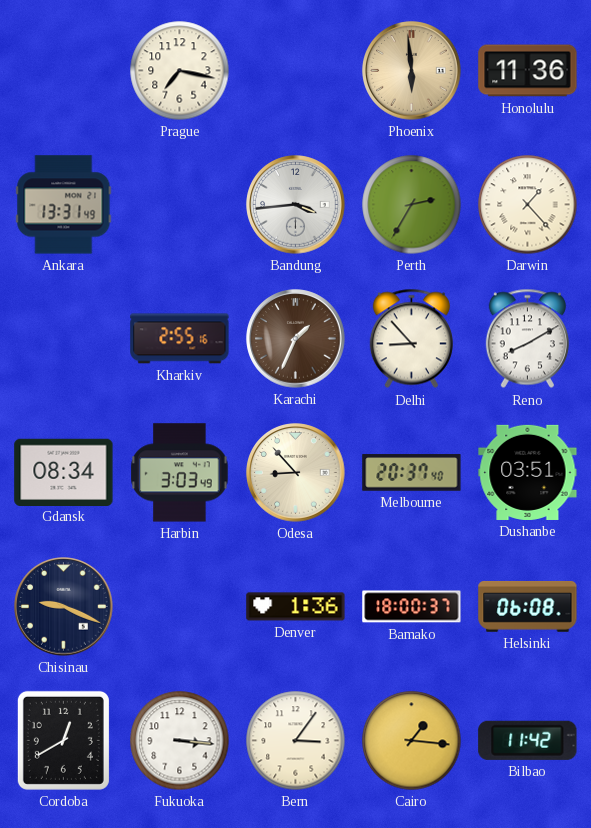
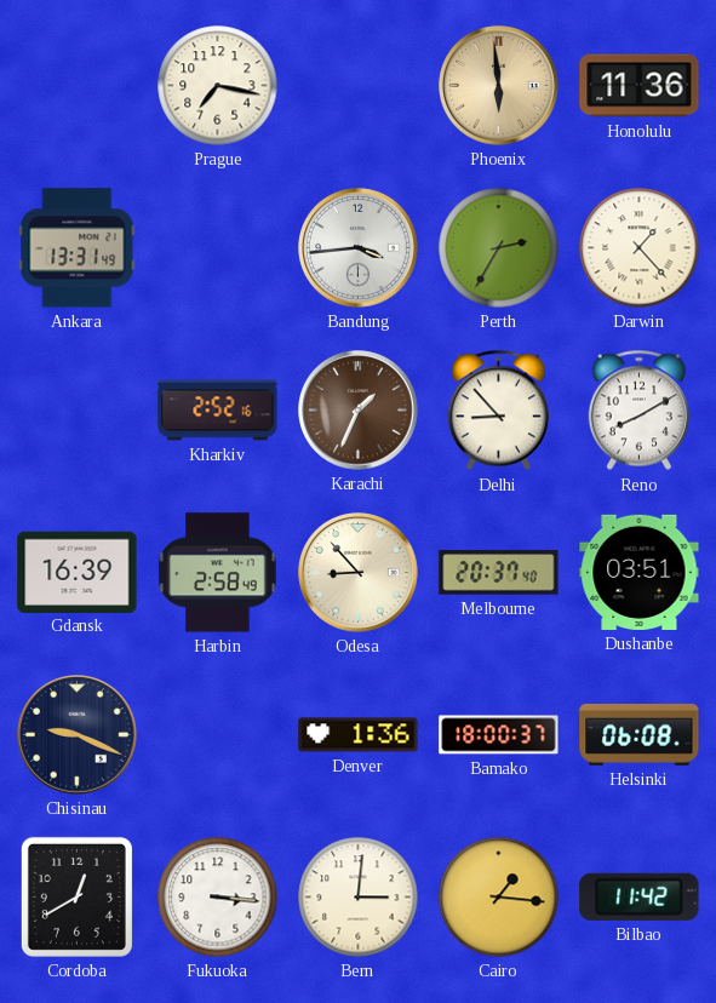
Kharkiv: 2:55 -> 2:52
Gdansk: 08:34 -> 16:39
Harbin: 3:03 -> 2:58
Bern: 3:06 -> 3:01
